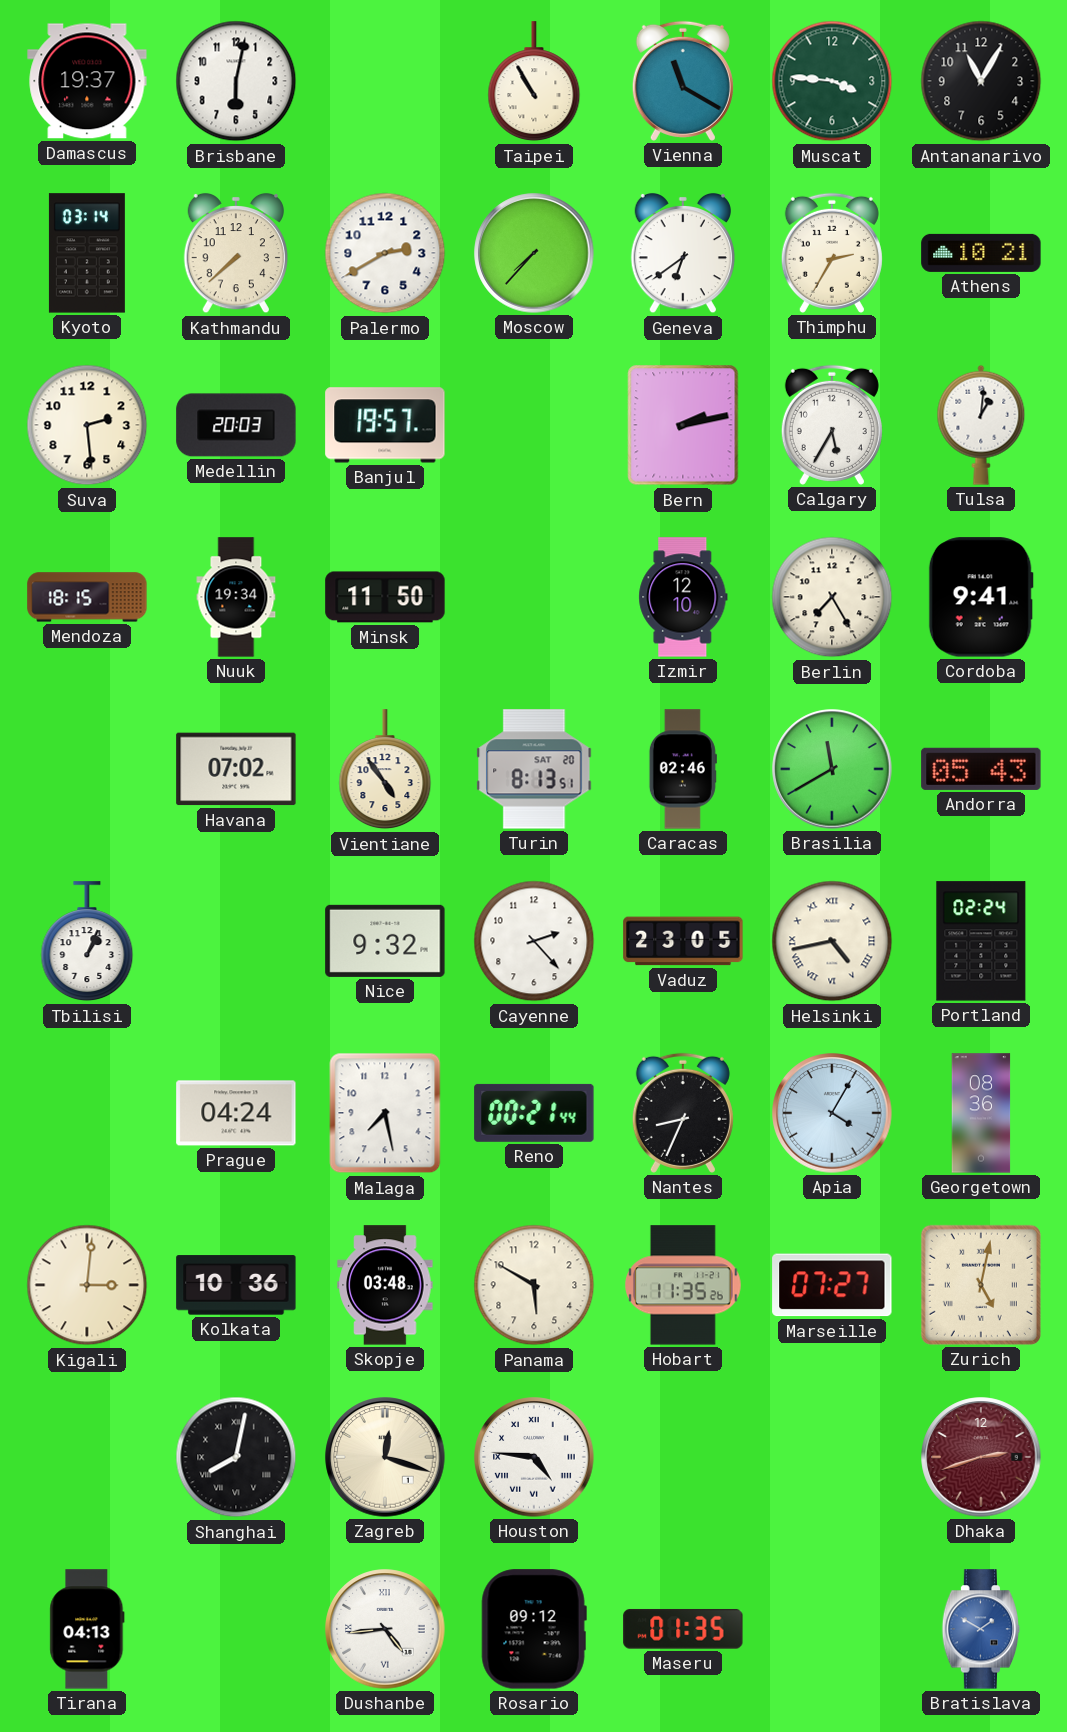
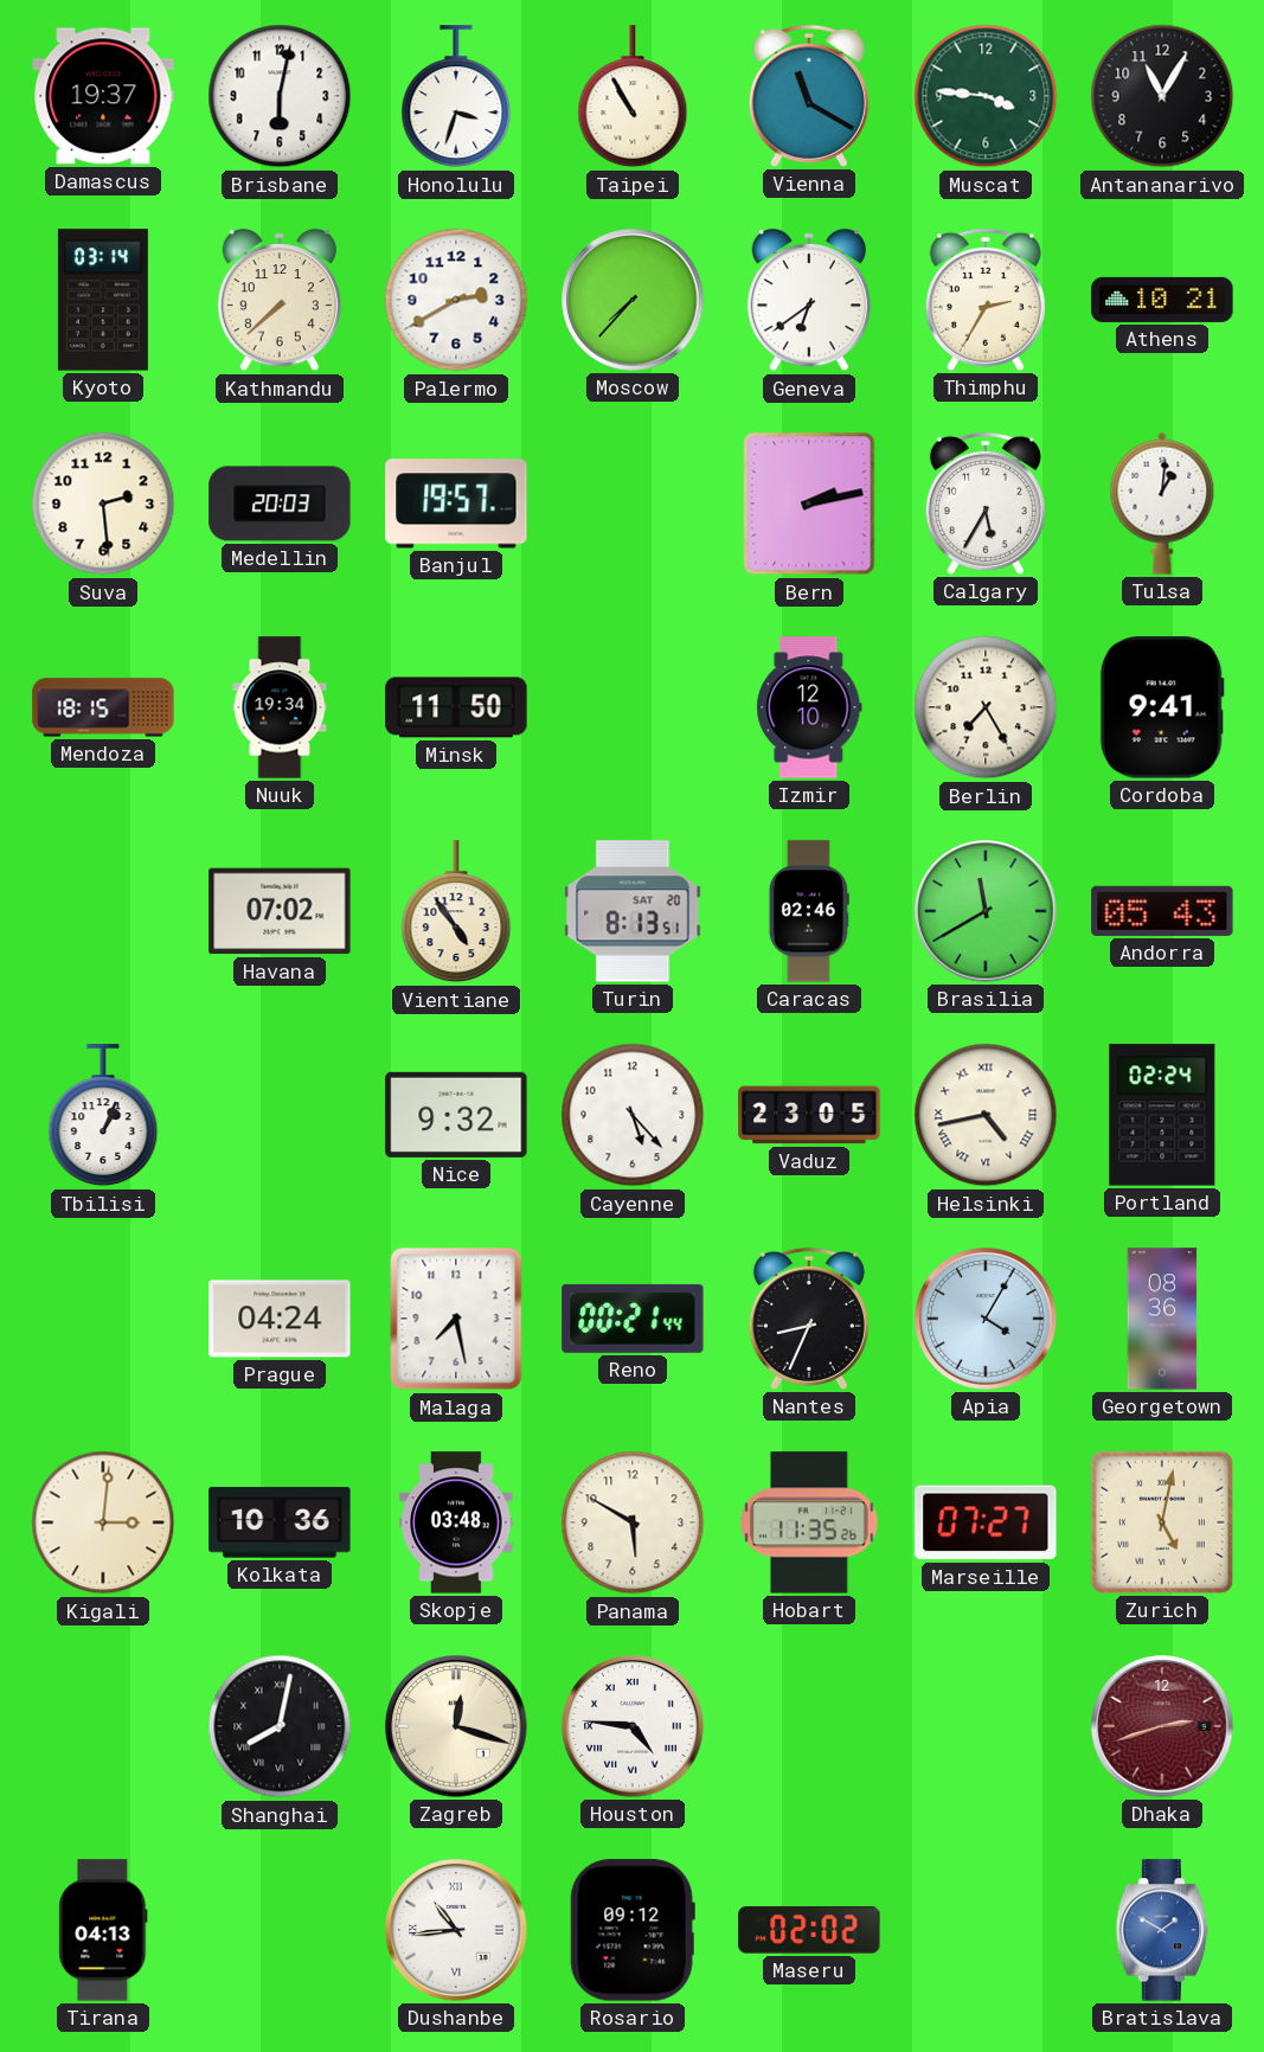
Honolulu: none -> 3:33
Cayenne: 2:23 -> 5:23
Dushanbe: 4:44 -> 10:44
Maseru: 01:35 -> 02:02
